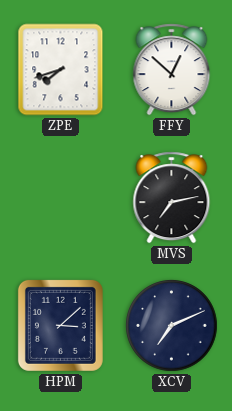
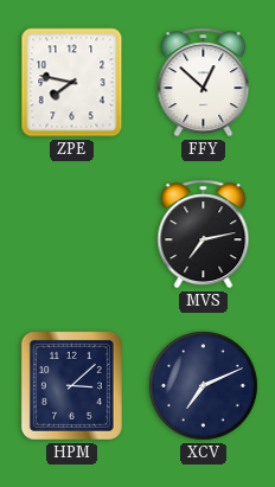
ZPE: 7:42 -> 7:47
